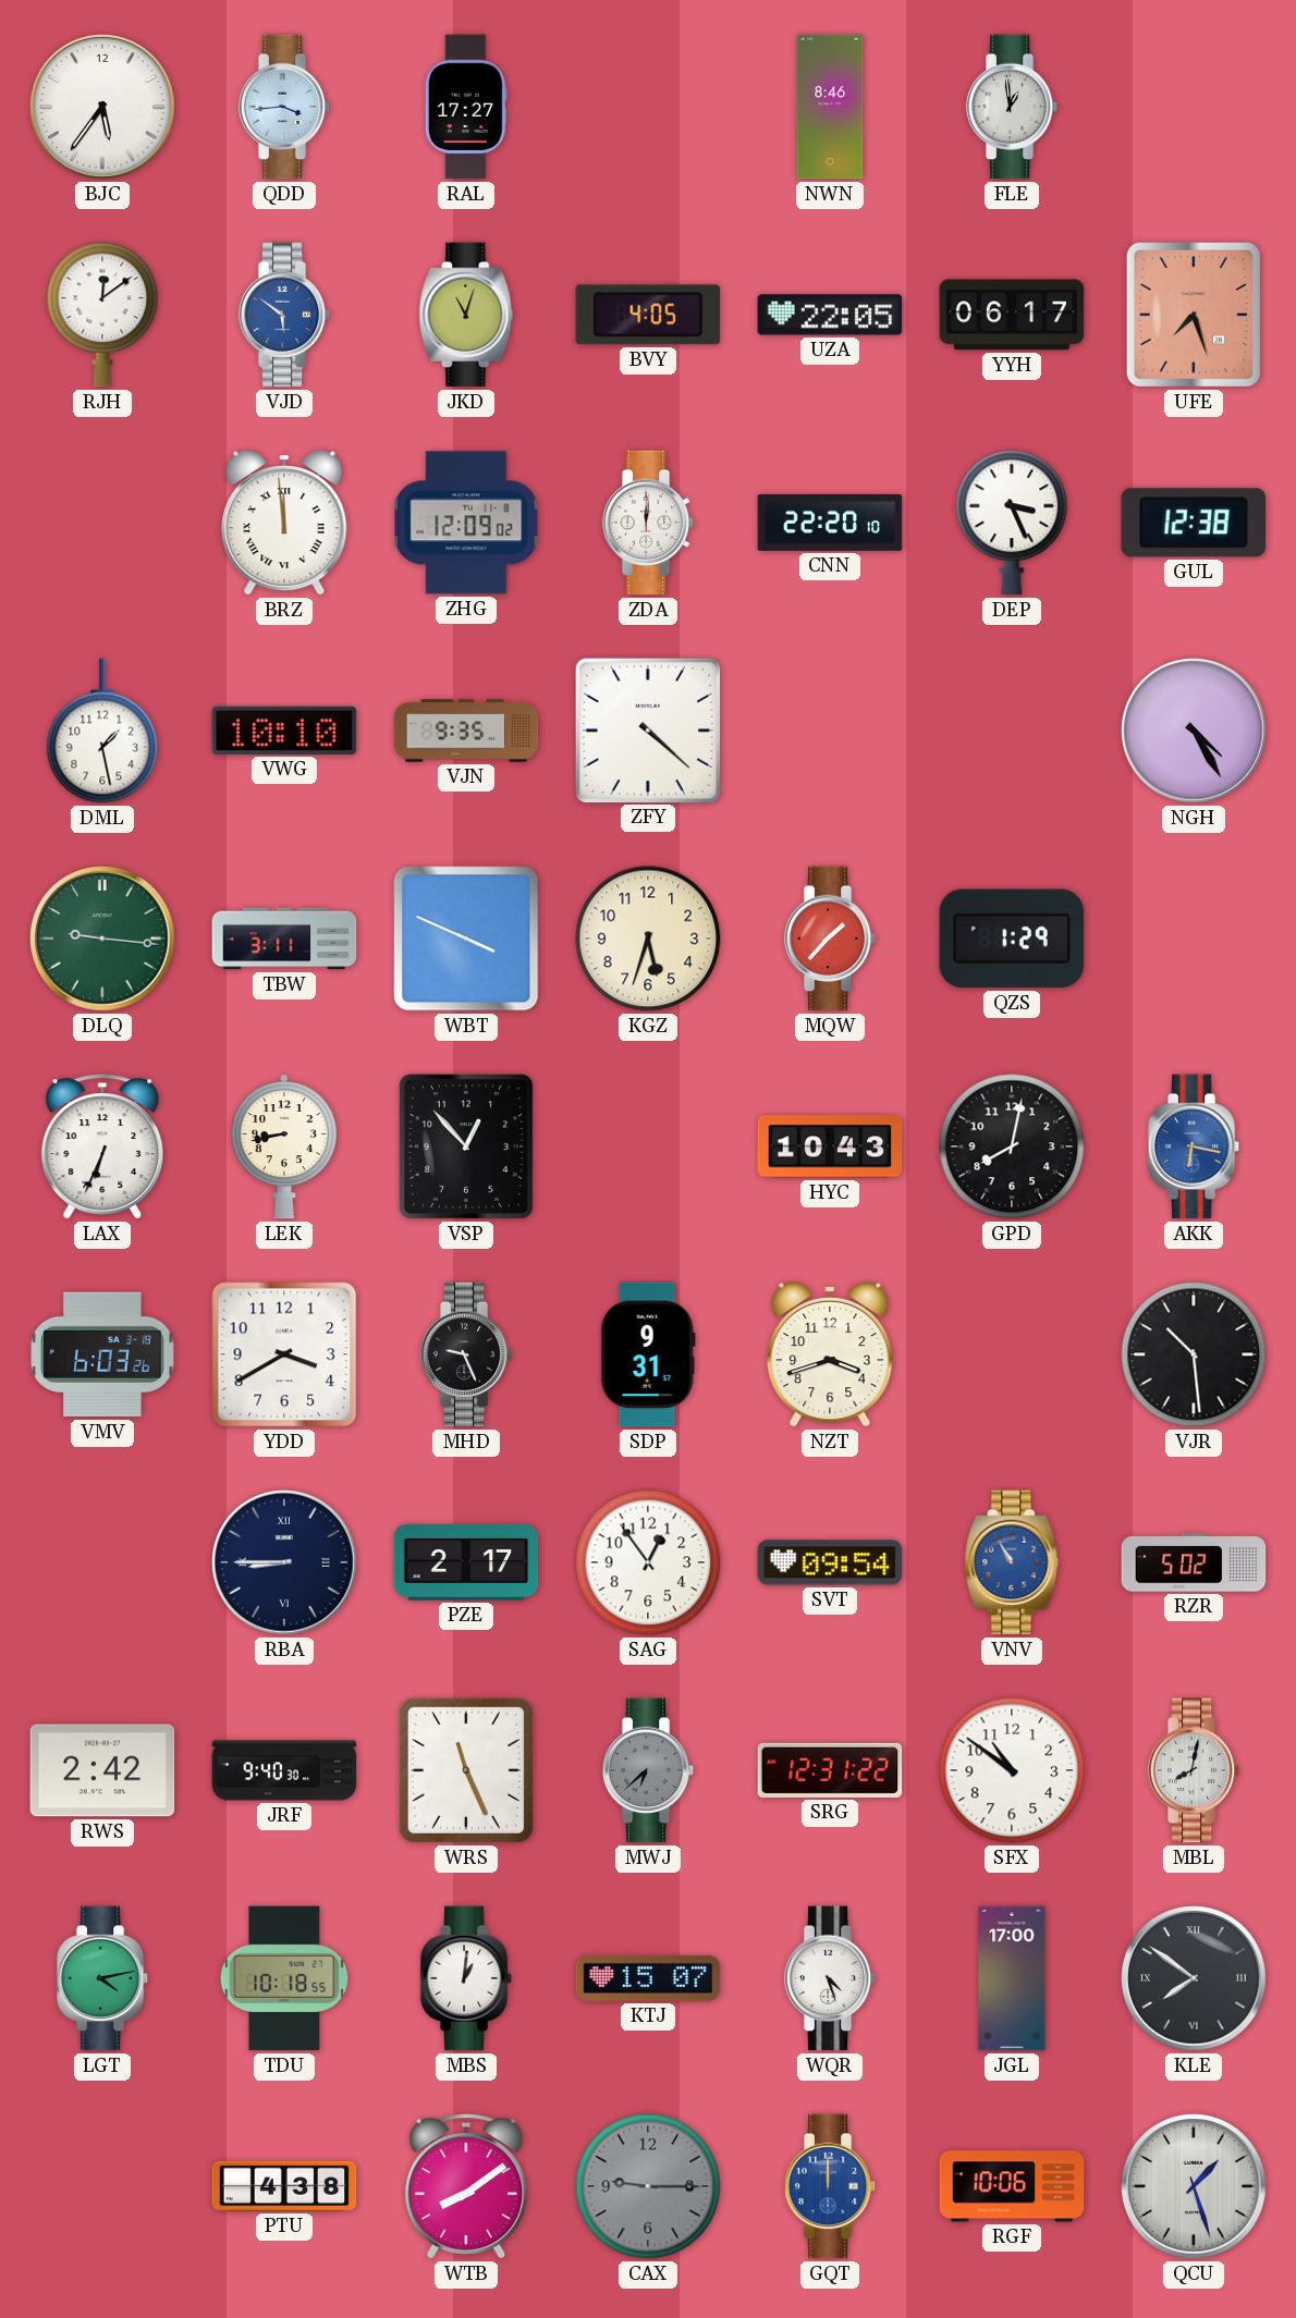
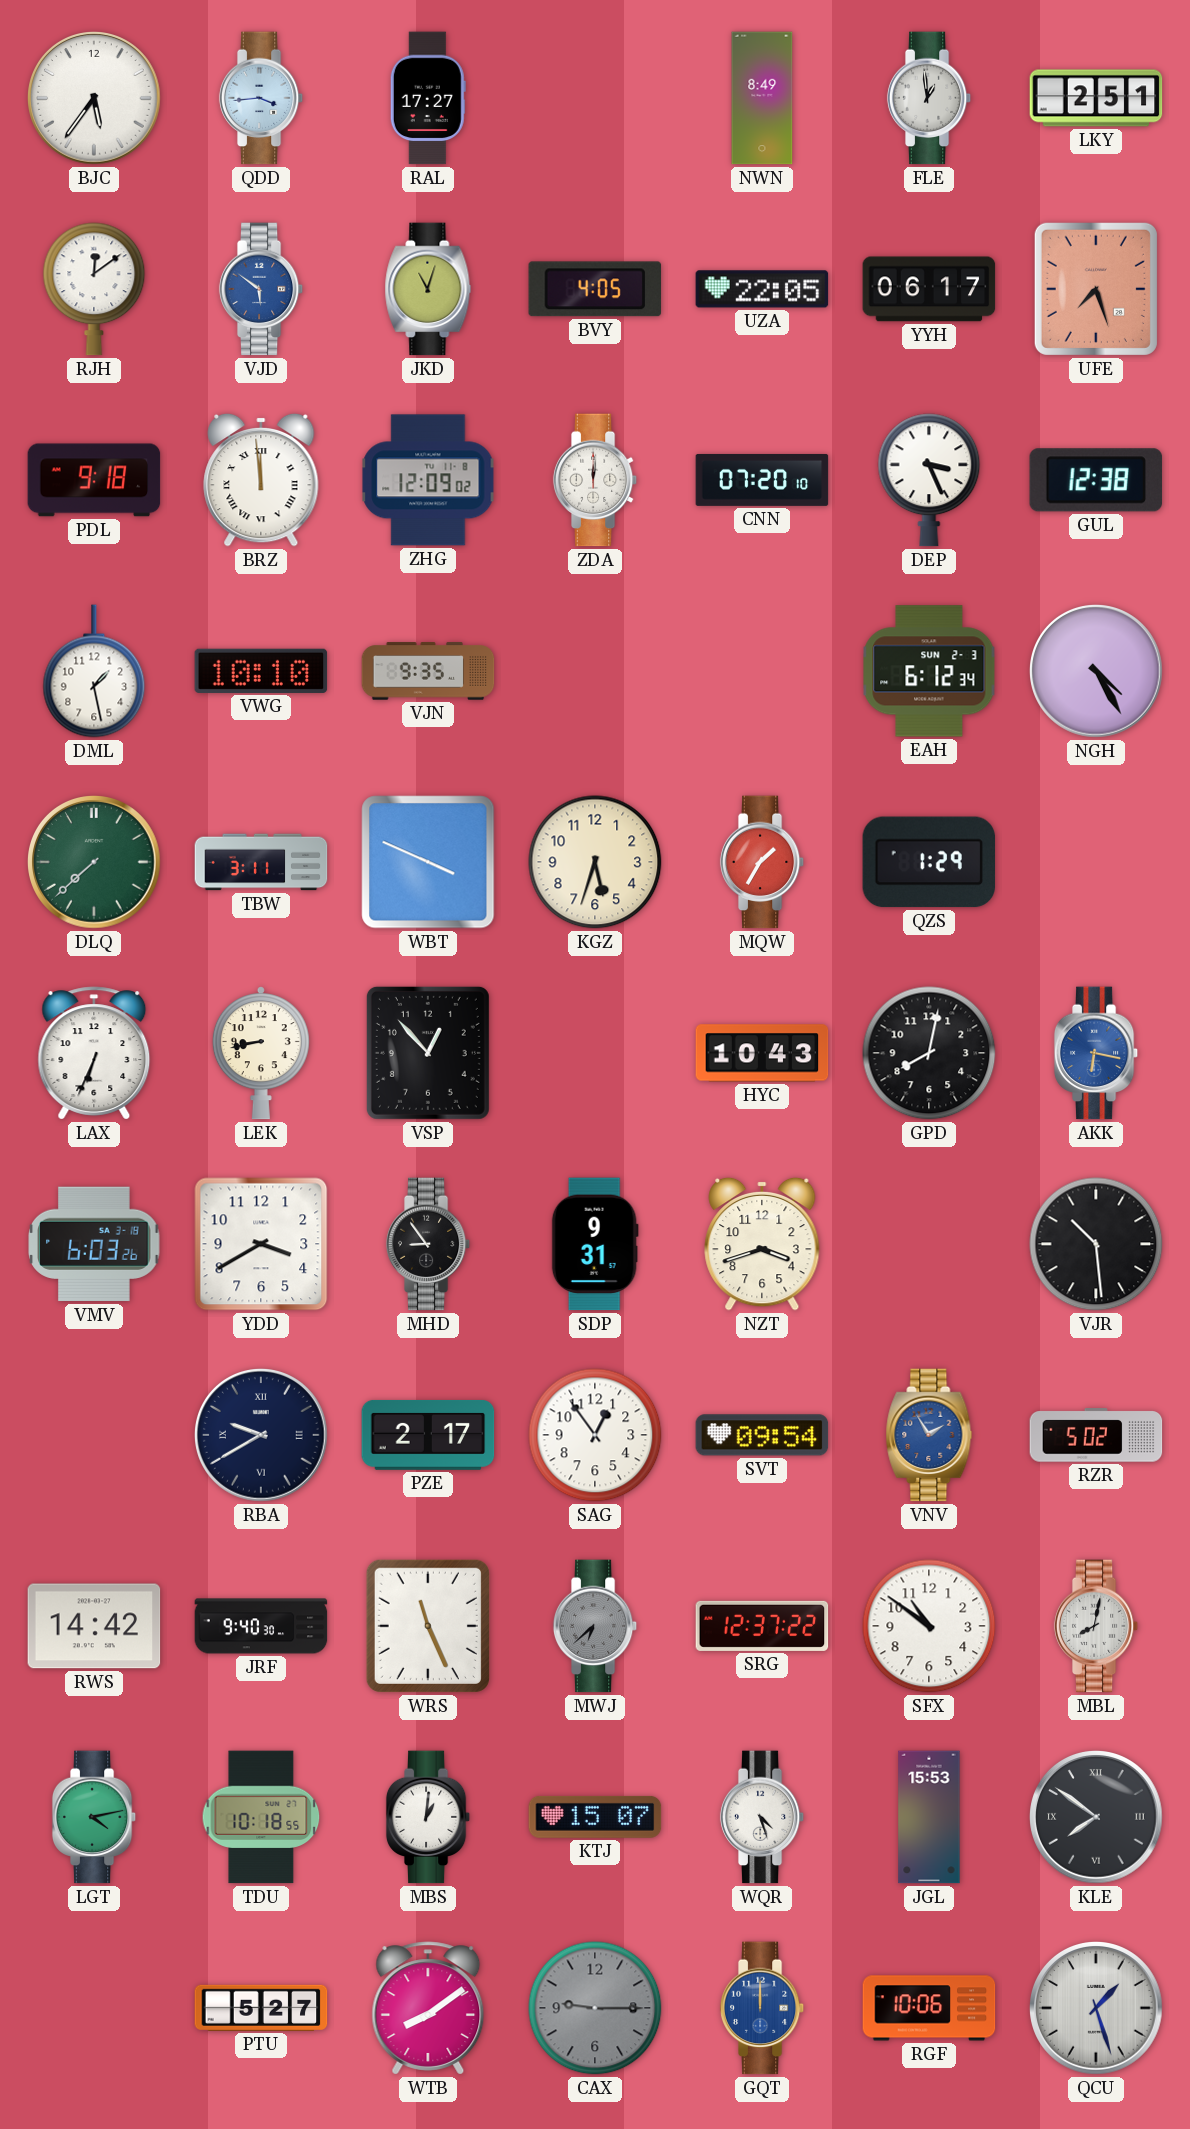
NWN: 8:46 -> 8:49
LKY: none -> 2:51
PDL: none -> 9:18
CNN: 22:20 -> 07:20
ZFY: 4:22 -> none
EAH: none -> 6:12
DLQ: 9:16 -> 7:38
MQW: 1:37 -> 1:35
MHD: 9:26 -> 8:54
RBA: 8:45 -> 9:40
VNV: 10:55 -> 1:55
RWS: 2:42 -> 14:42
SRG: 12:31 -> 12:37
JGL: 17:00 -> 15:53
PTU: 4:38 -> 5:27
